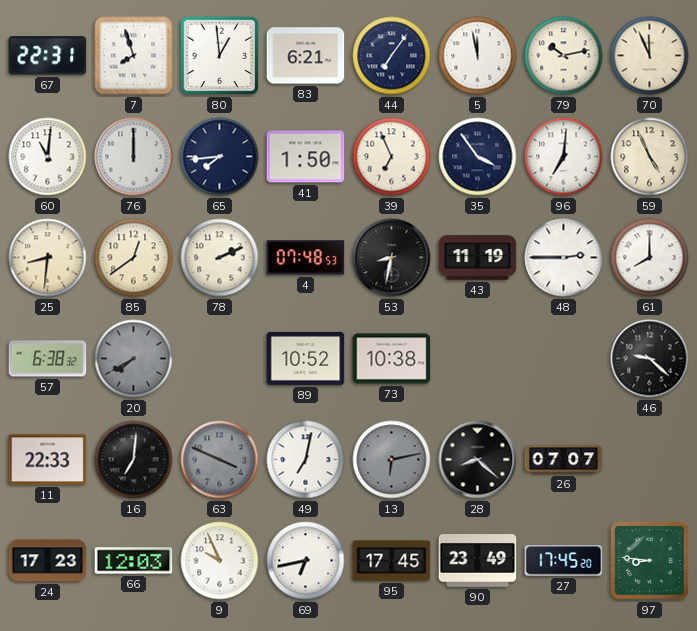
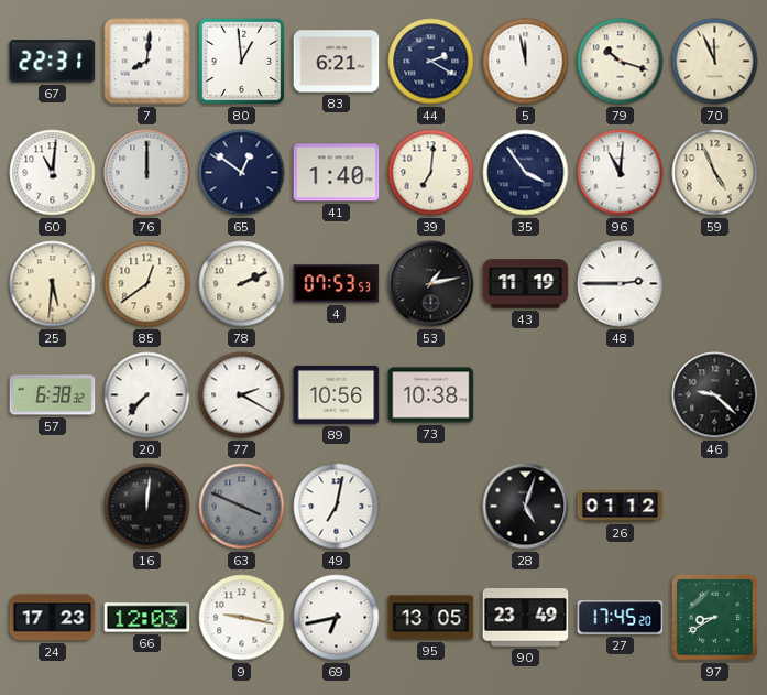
7: 7:57 -> 8:01
44: 7:06 -> 2:20
79: 10:13 -> 10:18
65: 7:44 -> 12:51
41: 1:50 -> 1:40
39: 6:56 -> 7:01
96: 7:01 -> 11:01
25: 8:31 -> 5:31
4: 07:48 -> 07:53
53: 8:32 -> 1:13
61: 8:00 -> none
20: 7:40 -> 7:37
20 dial: grey -> white
77: none -> 2:20
89: 10:52 -> 10:56
11: 22:33 -> none
16: 7:01 -> 12:01
13: 6:13 -> none
28: 8:22 -> 5:03
26: 07:07 -> 01:12
9: 9:56 -> 9:17
95: 17:45 -> 13:05
97: 8:46 -> 8:40
